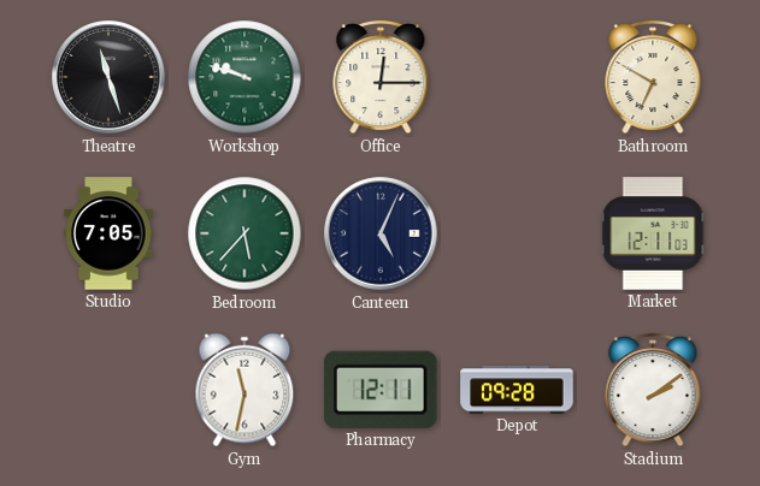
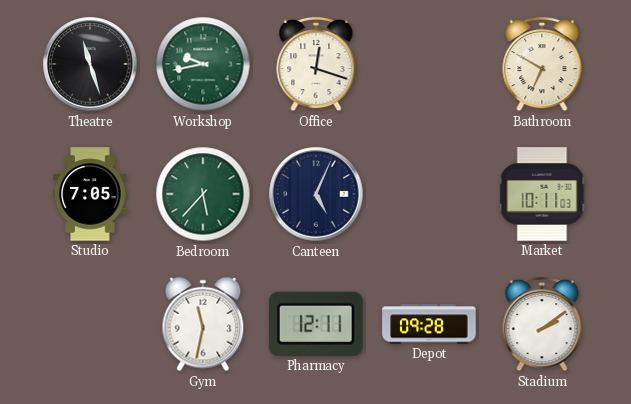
Workshop: 9:48 -> 9:43
Office: 12:15 -> 12:18
Market: 12:11 -> 10:11
